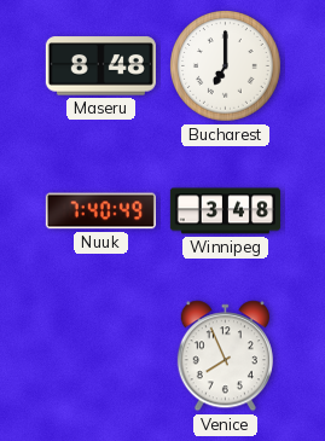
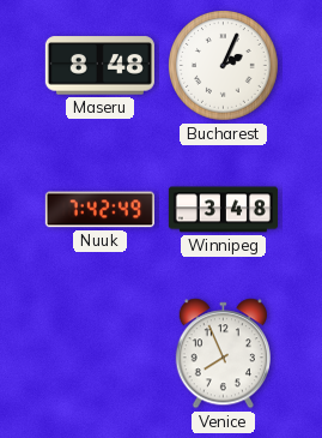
Bucharest: 7:00 -> 2:04
Nuuk: 7:40 -> 7:42
